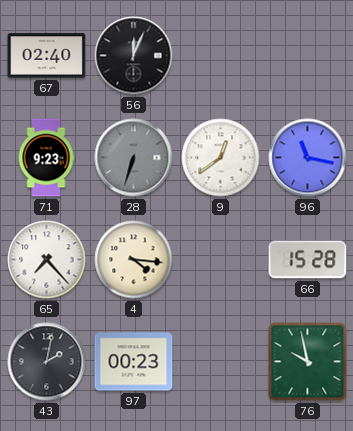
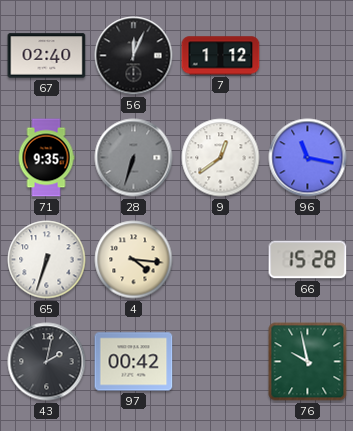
7: none -> 1:12
71: 9:23 -> 9:35
65: 7:23 -> 6:33
97: 00:23 -> 00:42
